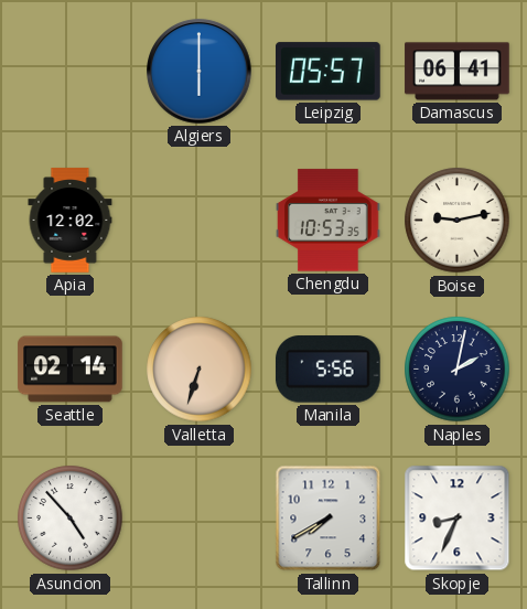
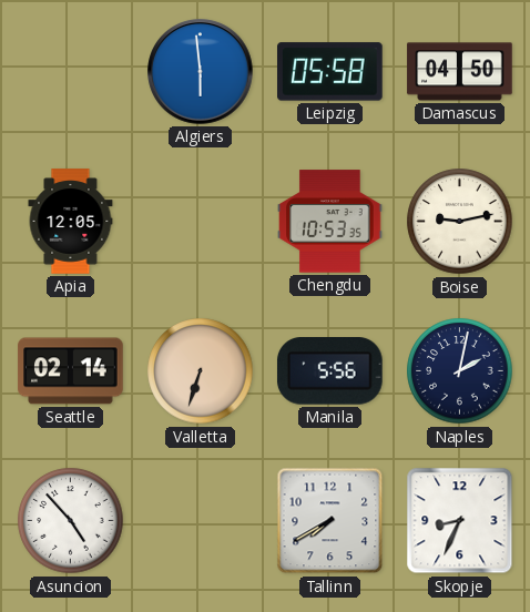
Algiers: 6:00 -> 5:59
Leipzig: 05:57 -> 05:58
Damascus: 06:41 -> 04:50
Apia: 12:02 -> 12:05
